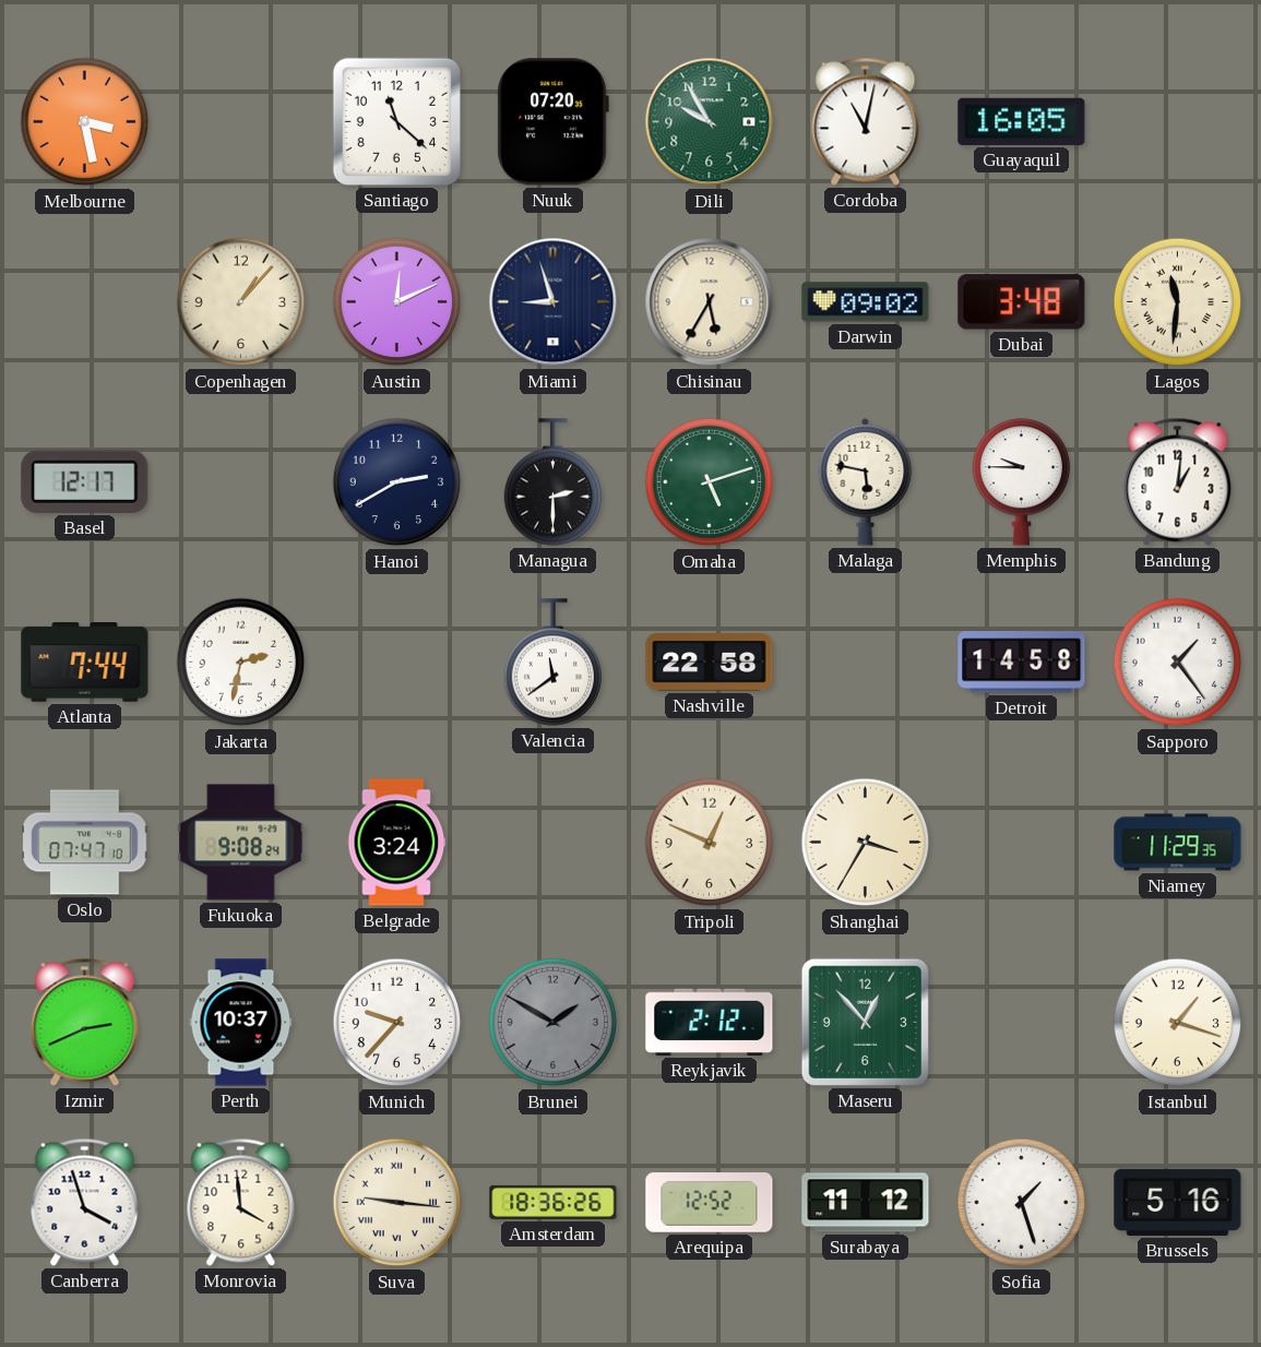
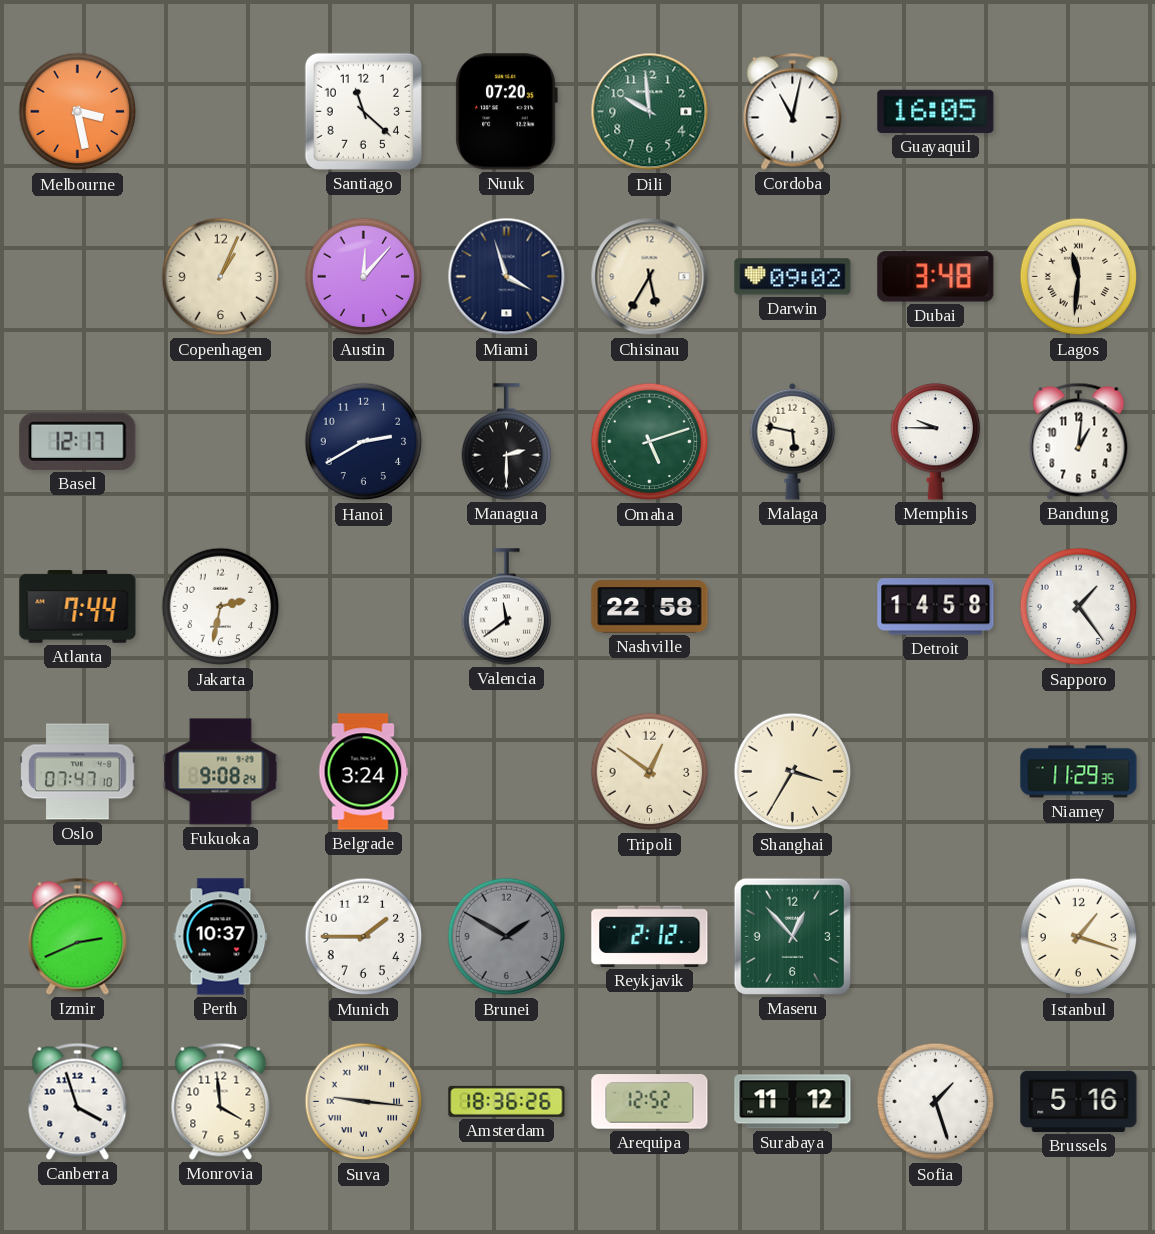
Dili: 9:55 -> 9:59
Copenhagen: 1:07 -> 1:04
Austin: 12:11 -> 12:07
Miami: 8:57 -> 3:57
Tripoli: 12:49 -> 12:51
Munich: 9:37 -> 1:45
